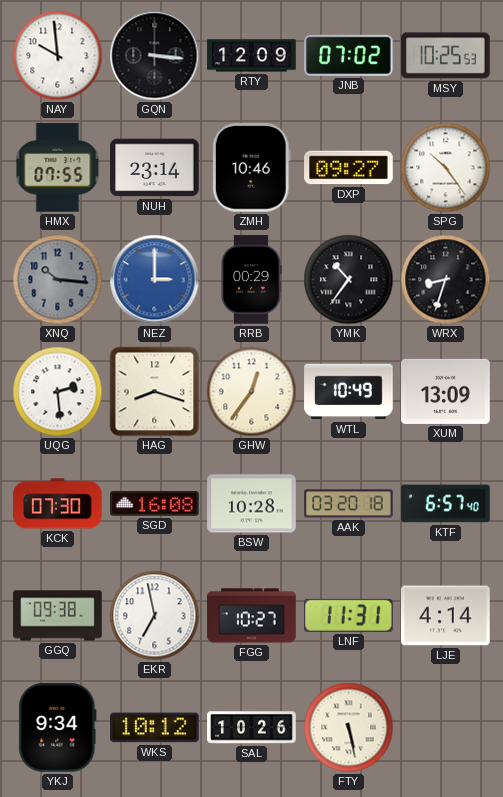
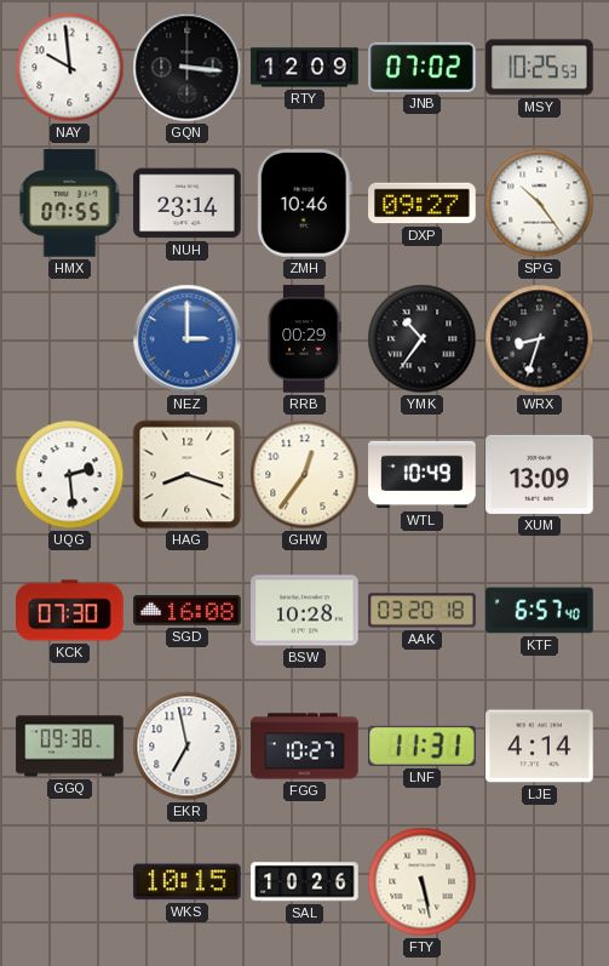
XNQ: 10:16 -> none
YKJ: 9:34 -> none
WKS: 10:12 -> 10:15
